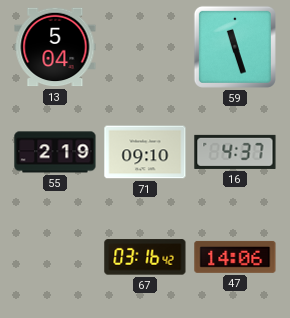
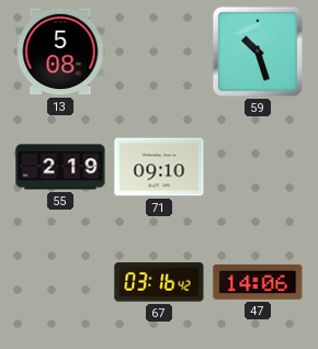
13: 5:04 -> 5:08
59: 11:27 -> 10:27
16: 4:37 -> none
